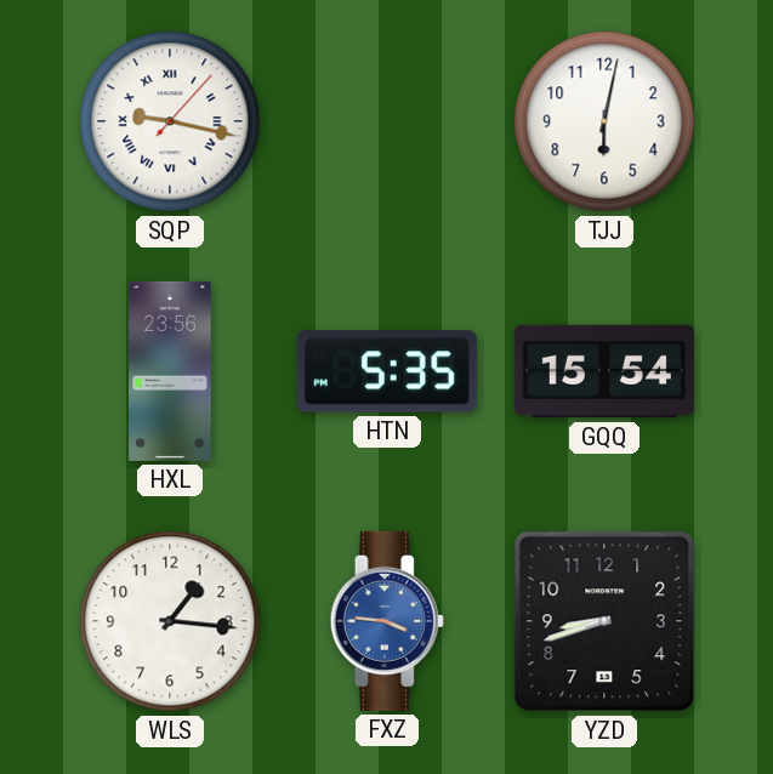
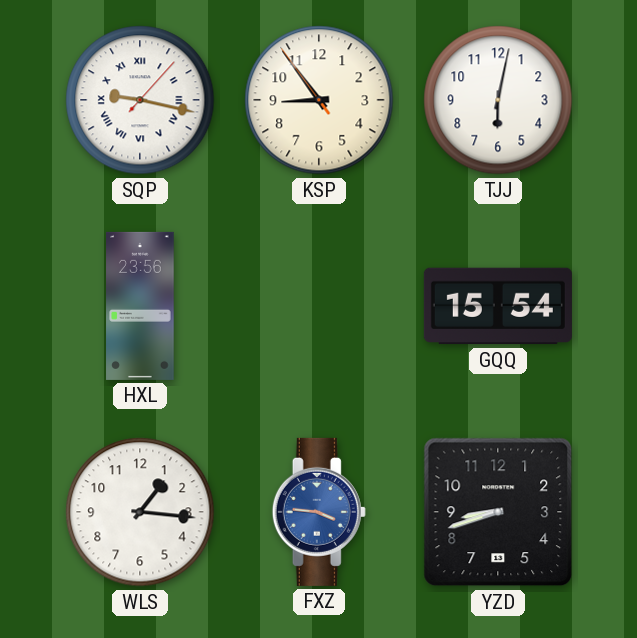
KSP: none -> 8:53
HTN: 5:35 -> none
